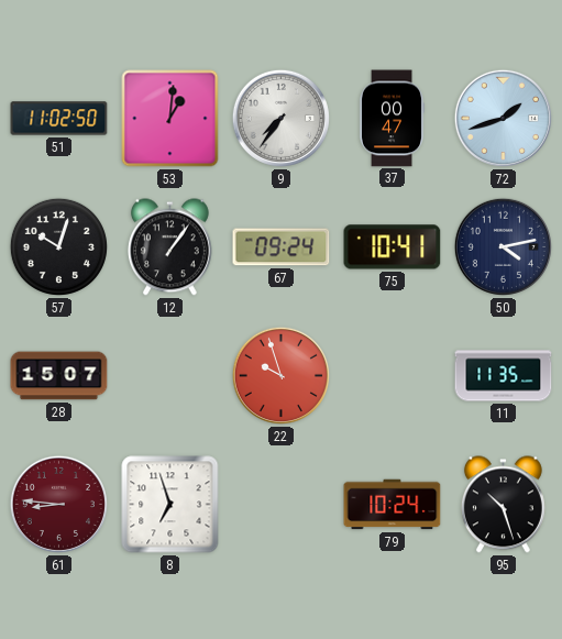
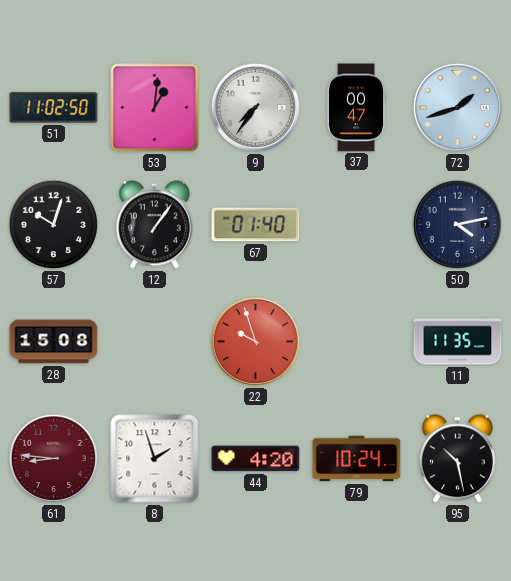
67: 09:24 -> 01:40
75: 10:41 -> none
28: 15:07 -> 15:08
8: 6:57 -> 1:57
44: none -> 4:20
95: 10:27 -> 10:28
